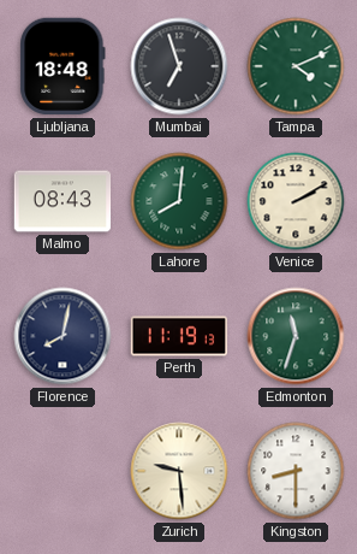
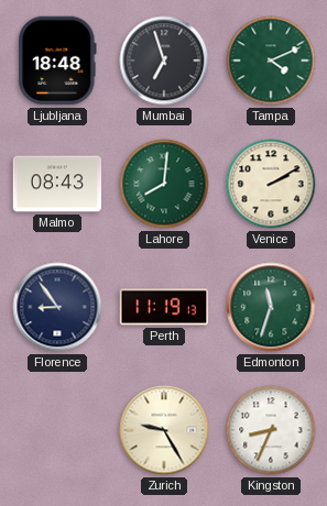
Florence: 8:02 -> 8:54
Zurich: 9:29 -> 9:25
Kingston: 8:30 -> 8:34
